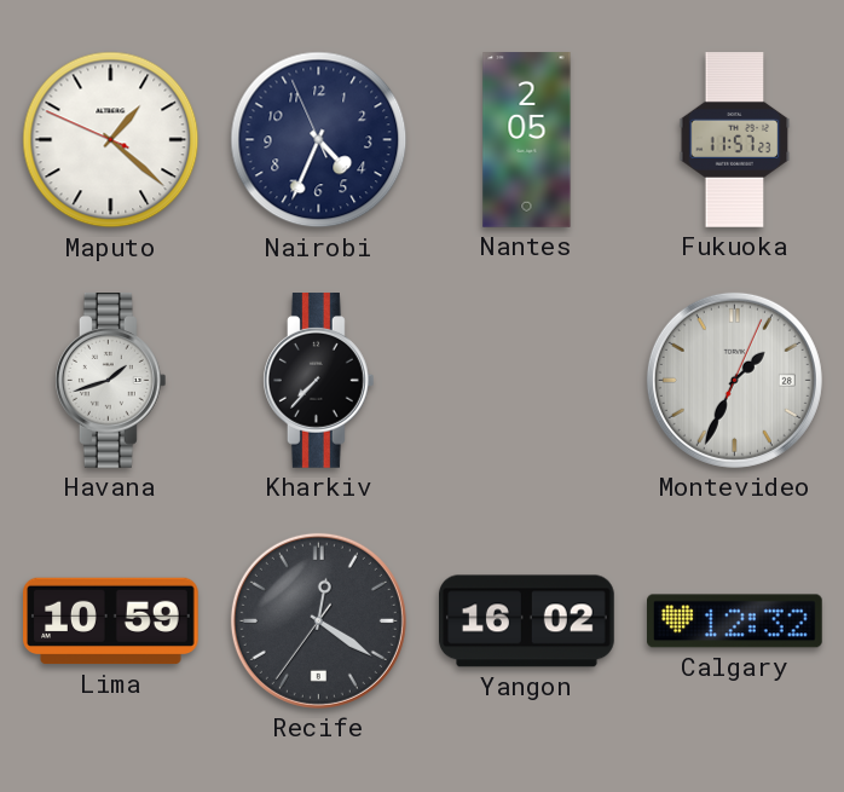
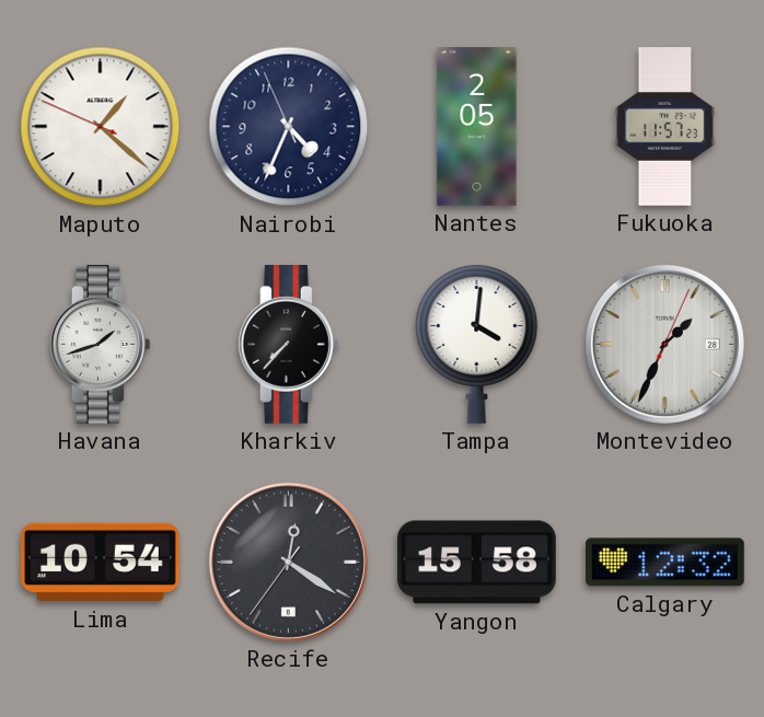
Tampa: none -> 4:01
Lima: 10:59 -> 10:54
Yangon: 16:02 -> 15:58
